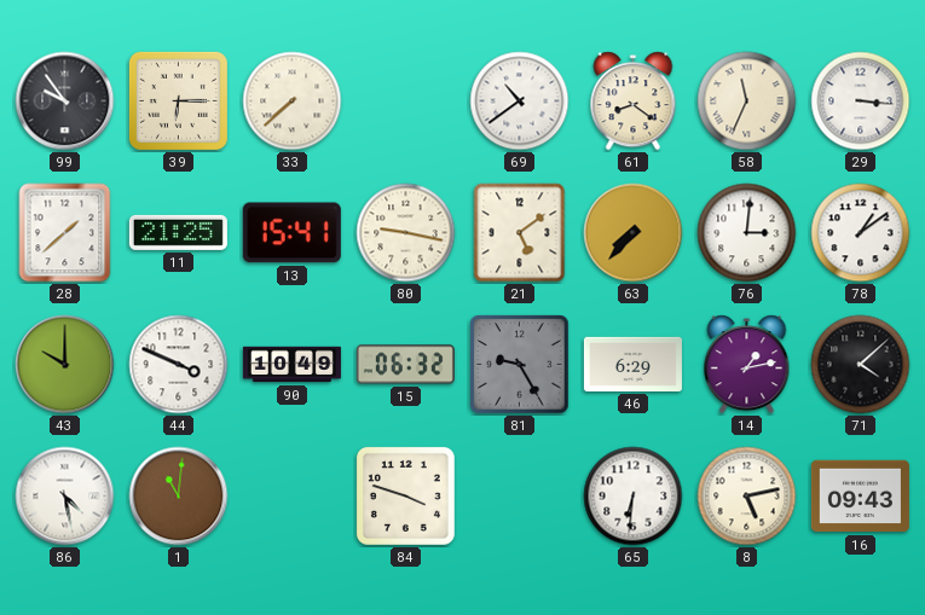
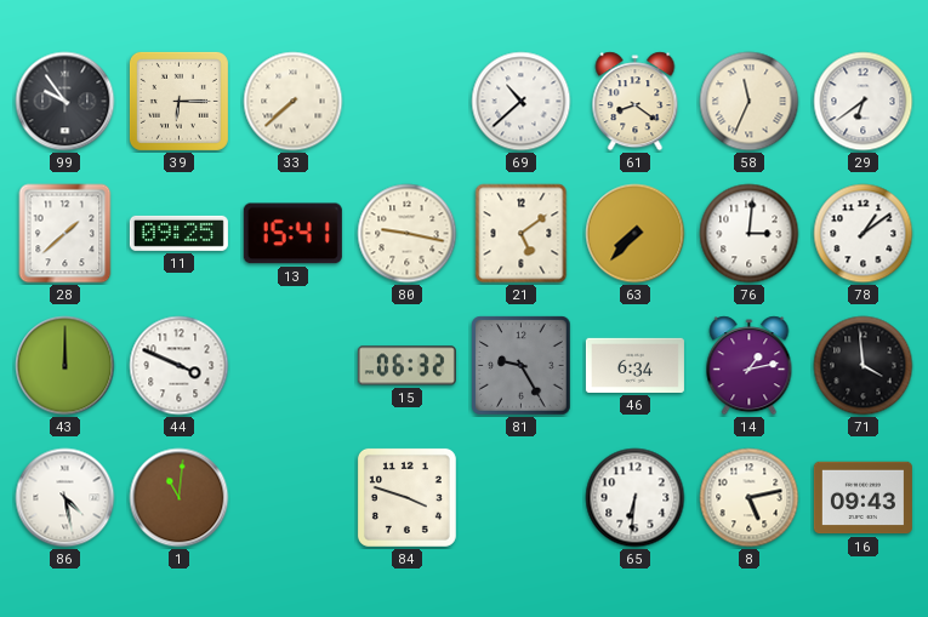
69: 10:39 -> 10:38
29: 3:16 -> 6:39
11: 21:25 -> 09:25
43: 10:00 -> 12:00
90: 10:49 -> none
46: 6:29 -> 6:34
71: 4:08 -> 3:59
